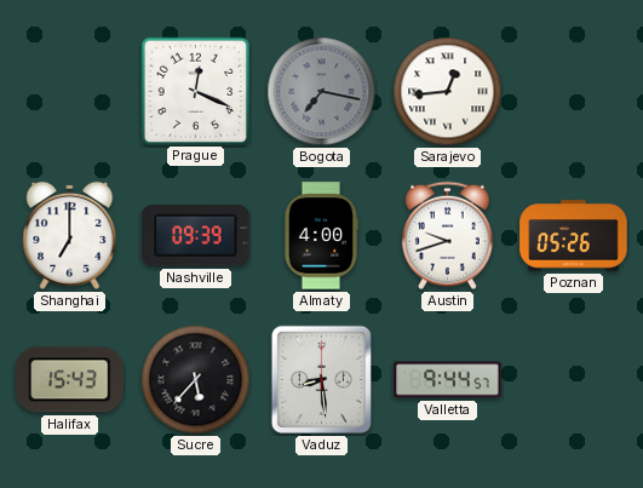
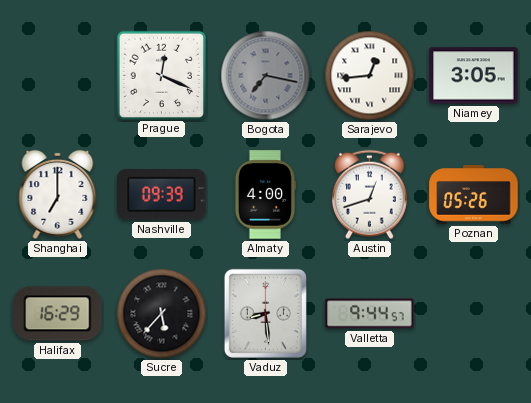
Niamey: none -> 3:05
Austin: 9:42 -> 12:42
Halifax: 15:43 -> 16:29
